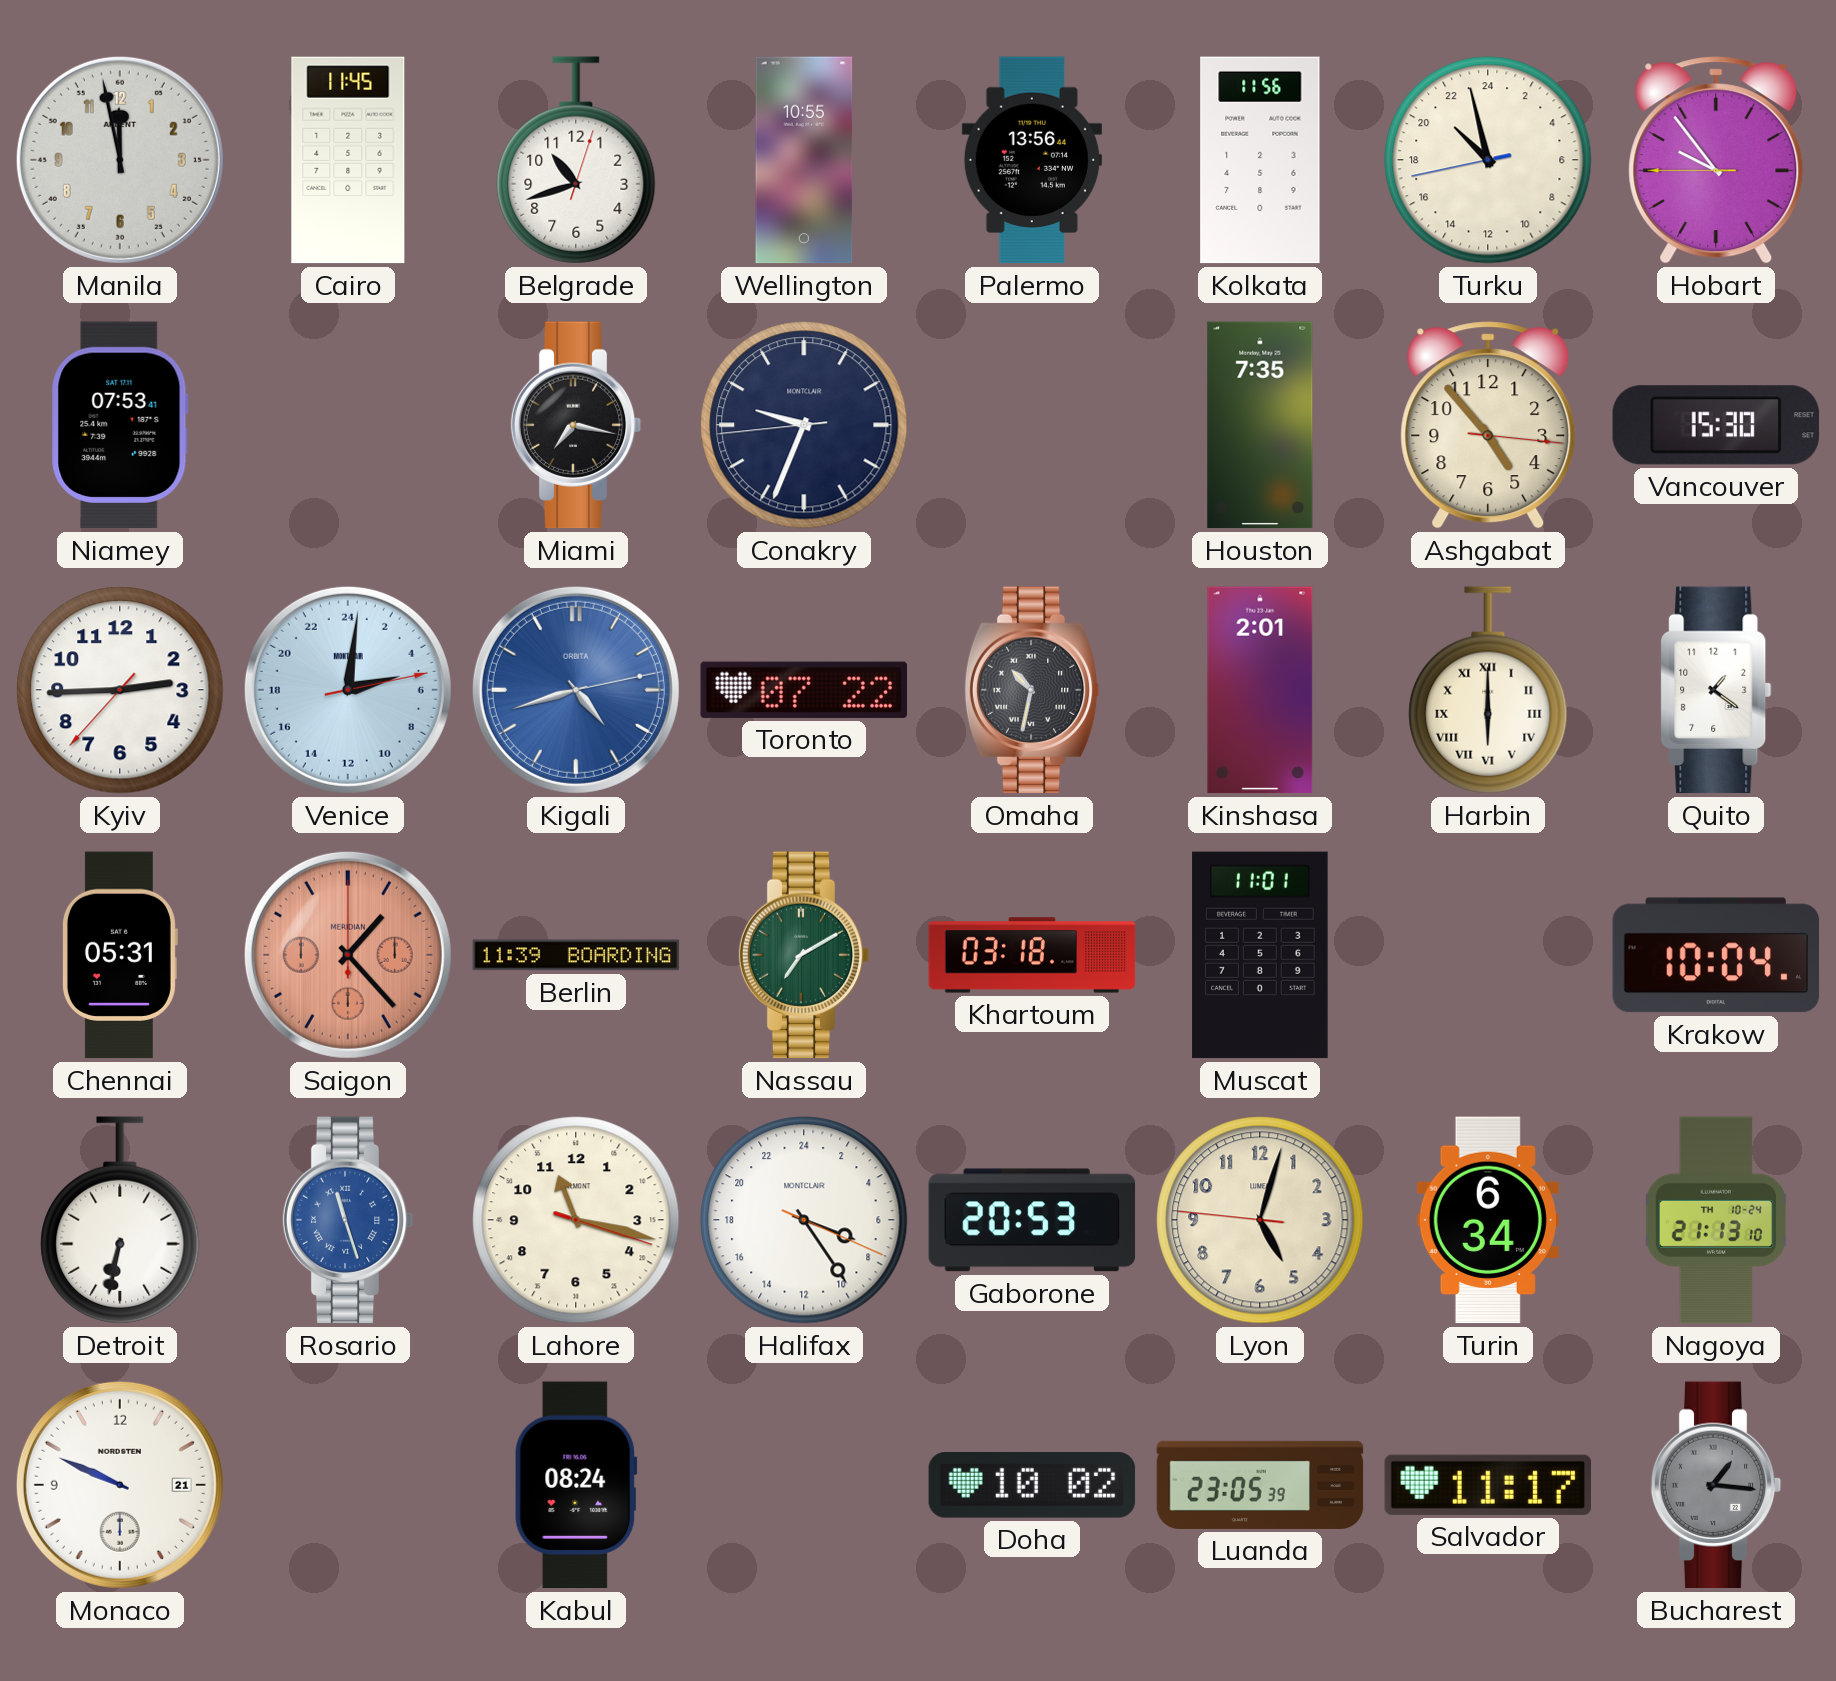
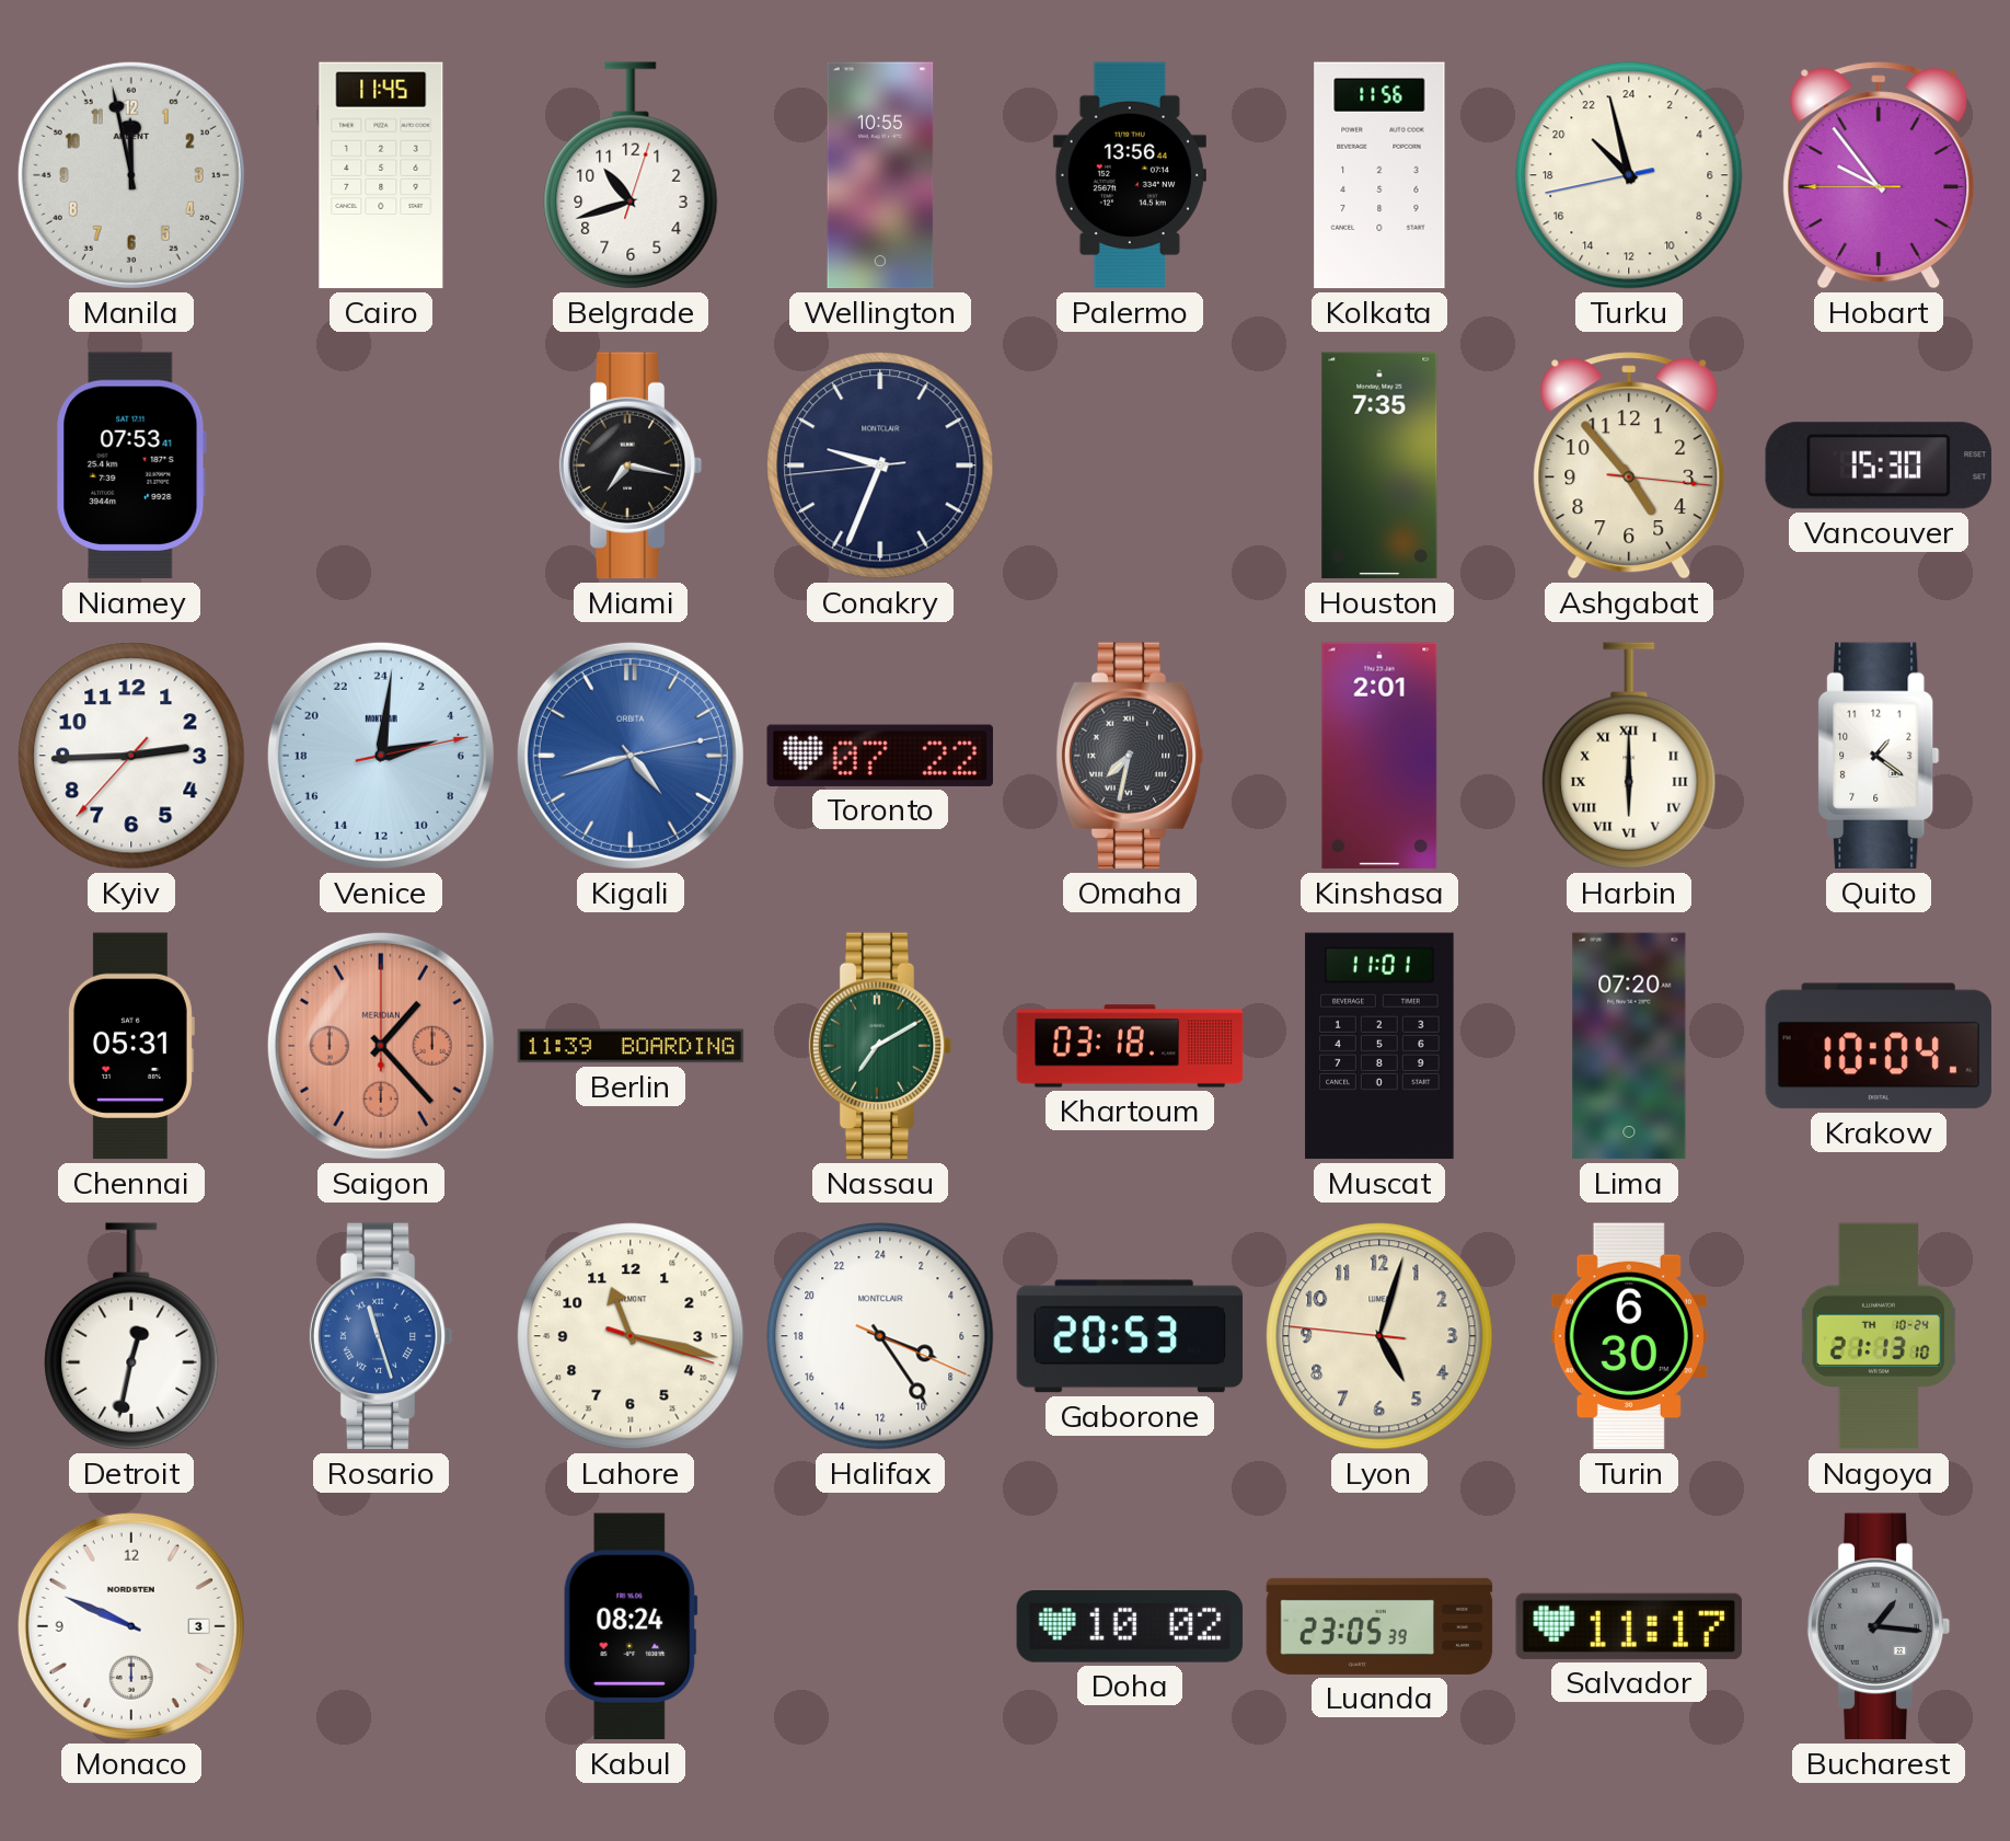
Omaha: 10:32 -> 7:32
Lima: none -> 07:20
Detroit: 6:32 -> 12:32
Turin: 6:34 -> 6:30
Monaco date: 21 -> 3
